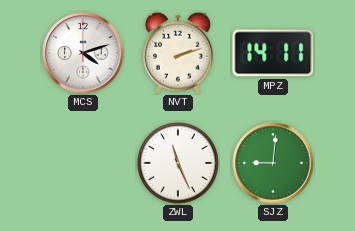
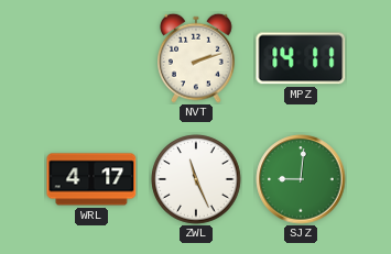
MCS: 4:12 -> none
WRL: none -> 4:17
